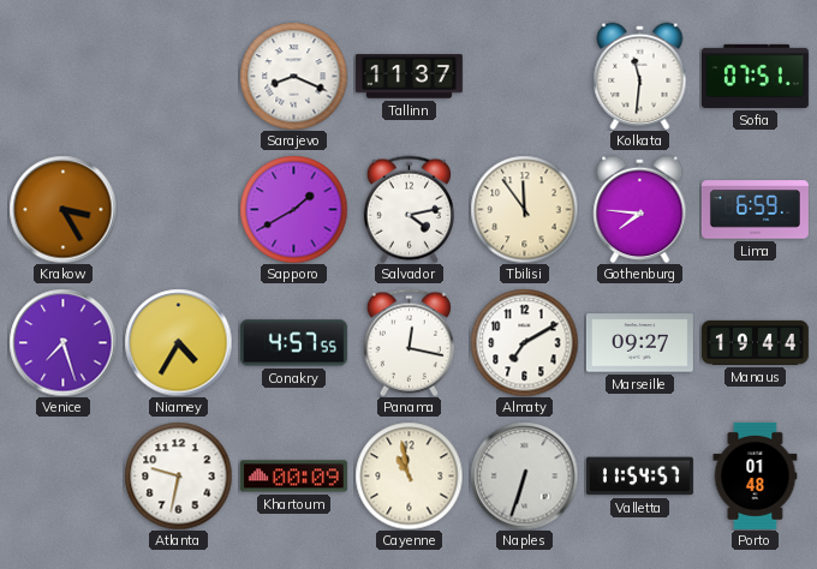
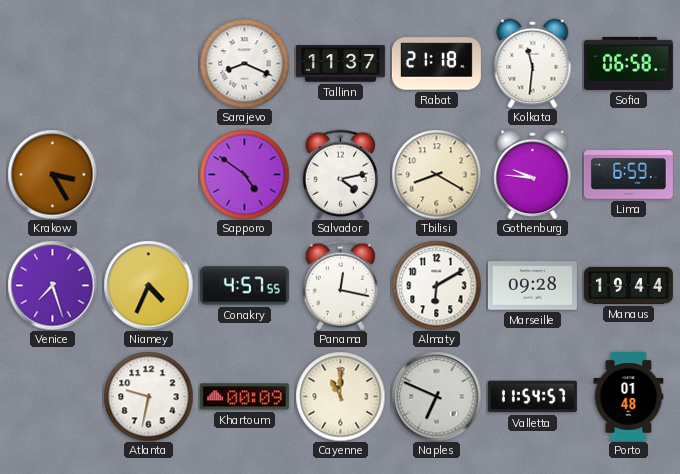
Rabat: none -> 21:18
Sofia: 07:51 -> 06:58
Sapporo: 1:40 -> 4:51
Tbilisi: 11:54 -> 8:20
Gothenburg: 7:46 -> 9:46
Niamey: 4:35 -> 4:34
Almaty: 7:10 -> 6:10
Marseille: 09:27 -> 09:28
Cayenne: 10:58 -> 11:00
Naples: 6:33 -> 6:49
